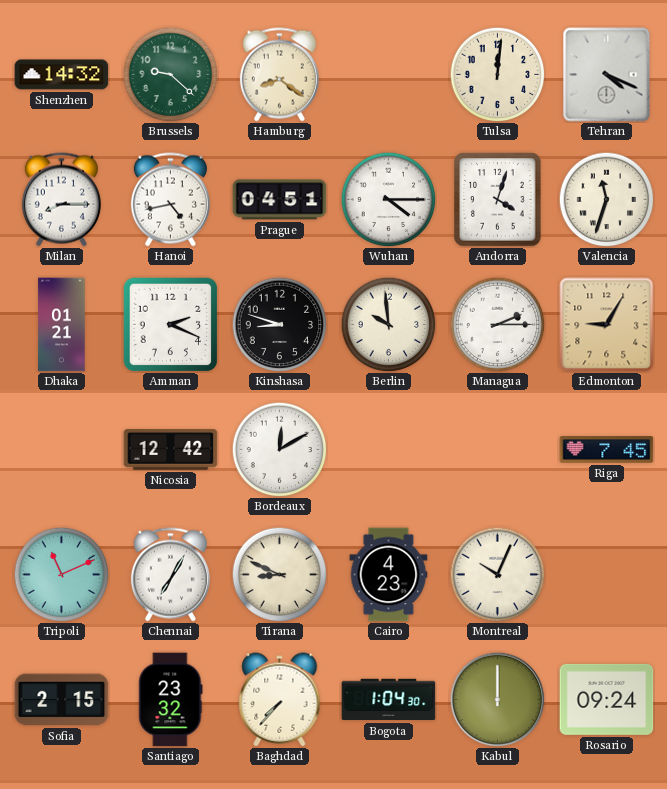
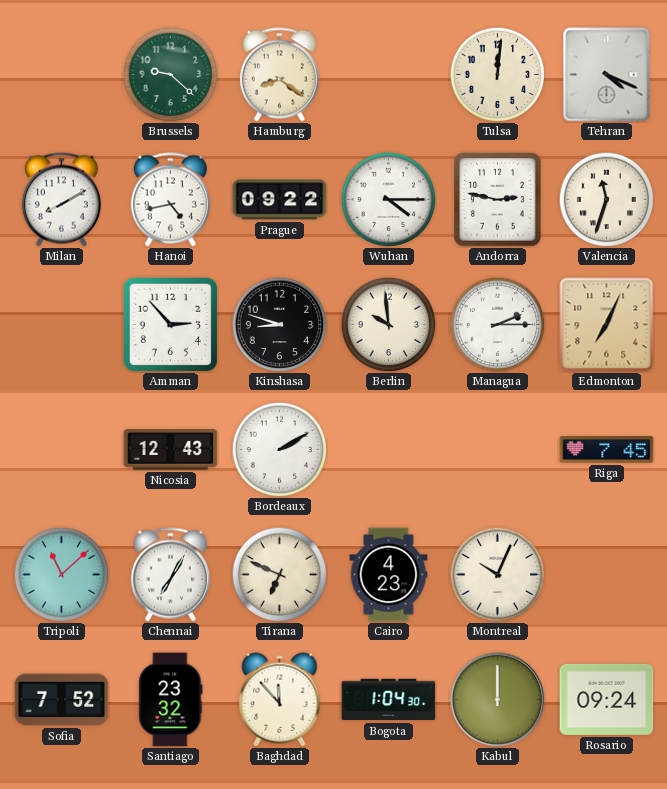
Shenzhen: 14:32 -> none
Milan: 8:15 -> 8:10
Prague: 04:51 -> 09:22
Andorra: 4:03 -> 2:47
Dhaka: 01:21 -> none
Amman: 2:19 -> 2:53
Edmonton: 9:05 -> 7:04
Nicosia: 12:42 -> 12:43
Bordeaux: 12:10 -> 2:10
Tripoli: 11:11 -> 11:08
Tirana: 8:49 -> 6:49
Sofia: 2:15 -> 7:52
Baghdad: 7:37 -> 11:53
